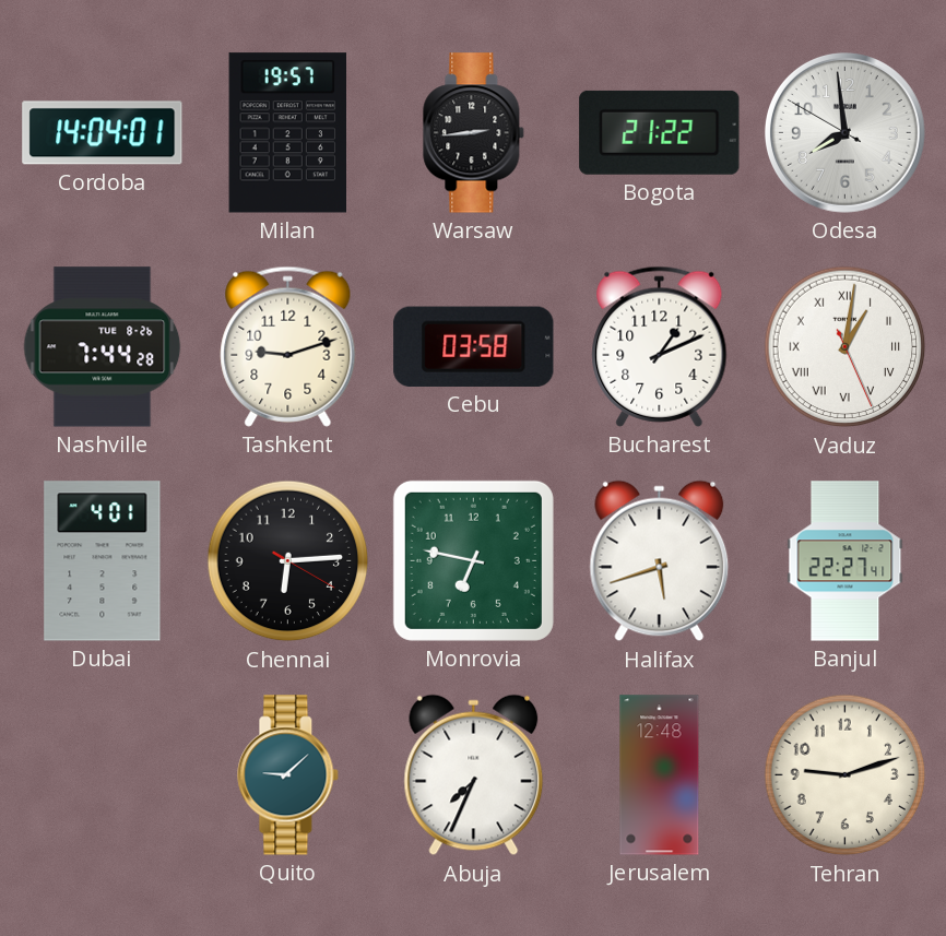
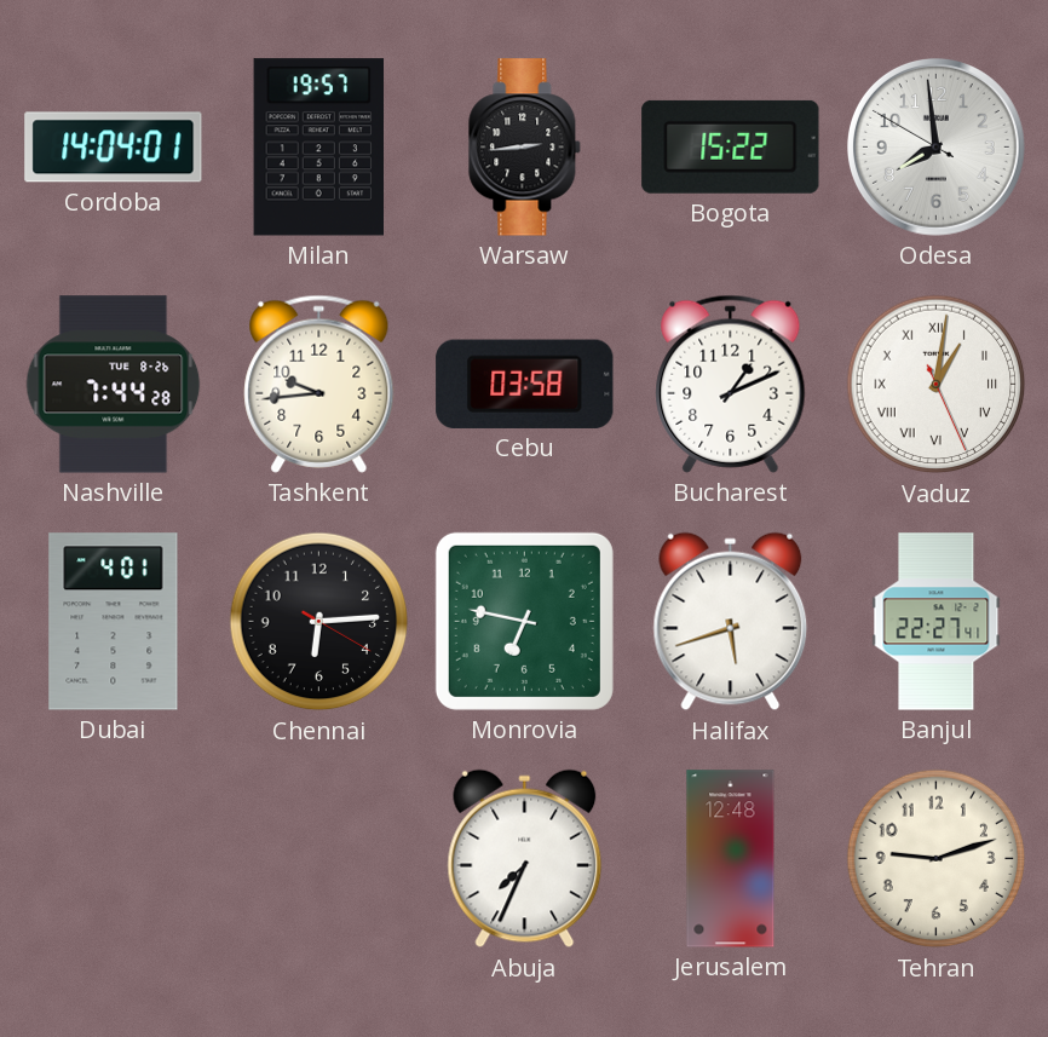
Bogota: 21:22 -> 15:22
Tashkent: 9:12 -> 9:44
Quito: 9:08 -> none
